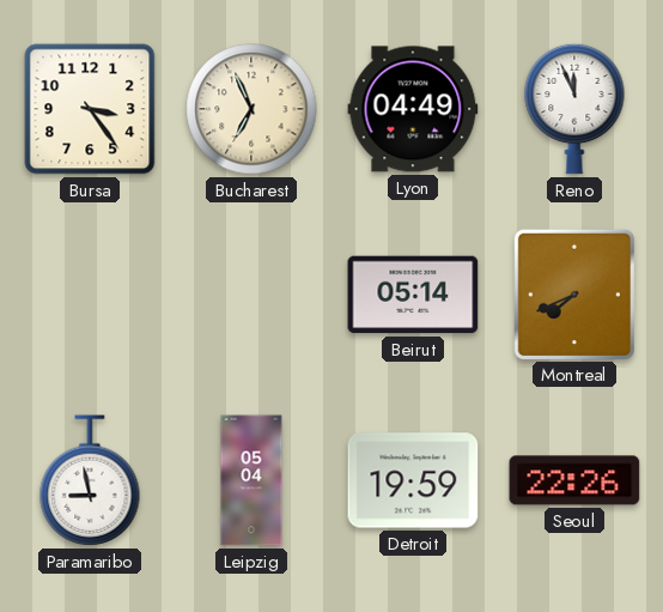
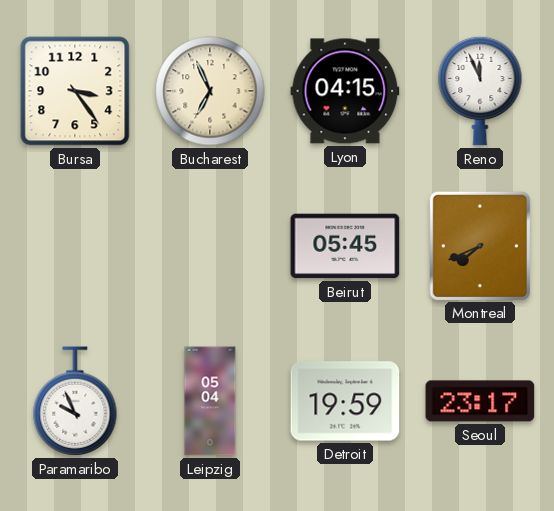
Lyon: 04:49 -> 04:15
Beirut: 05:14 -> 05:45
Paramaribo: 8:58 -> 9:56
Seoul: 22:26 -> 23:17
